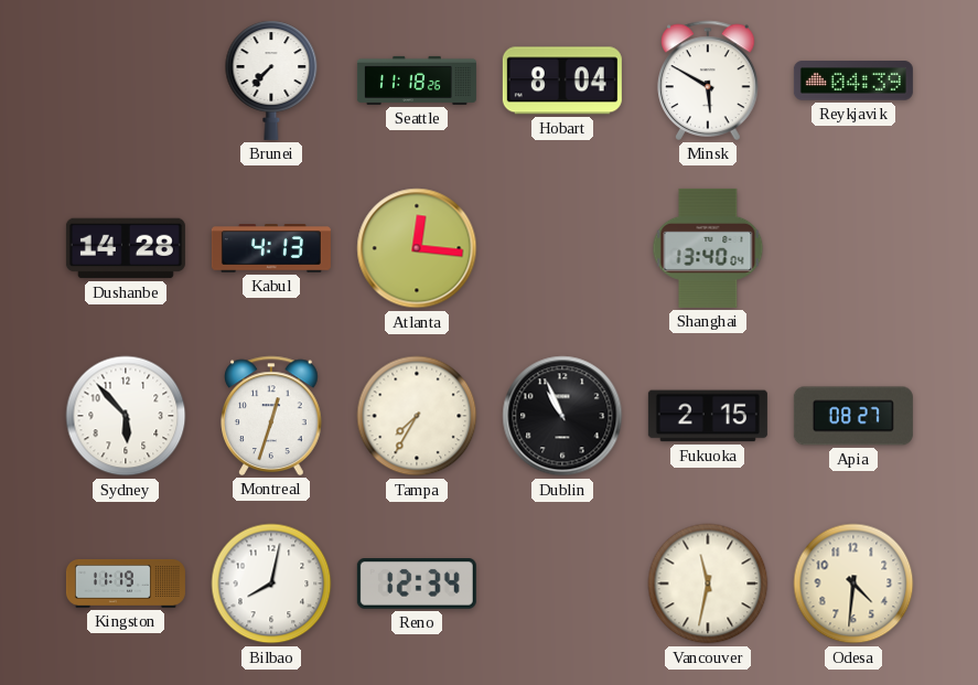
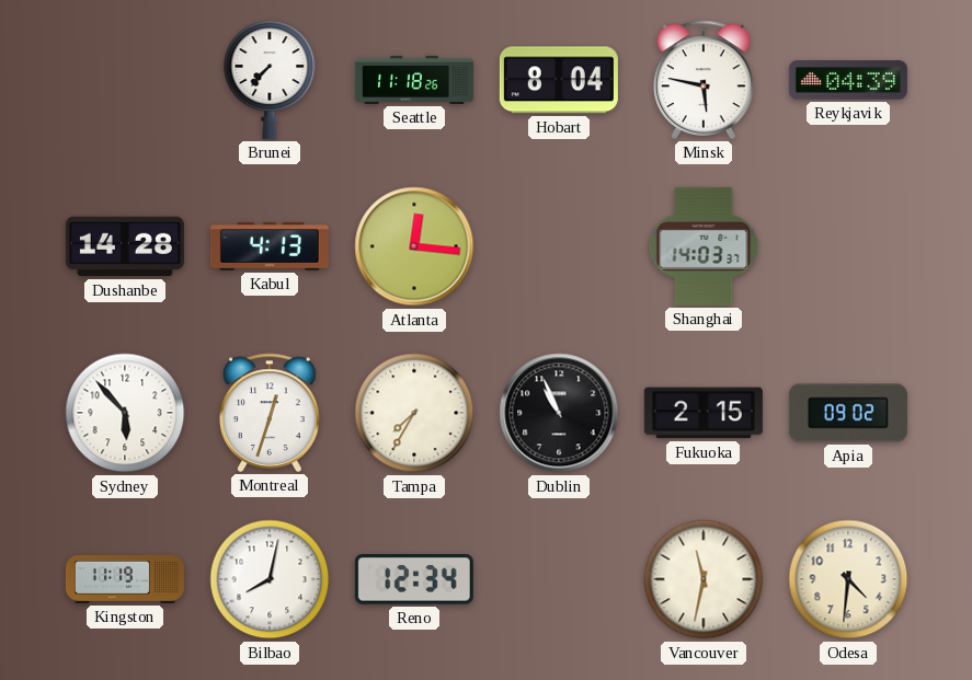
Minsk: 5:50 -> 5:47
Shanghai: 13:40 -> 14:03
Apia: 08:27 -> 09:02
